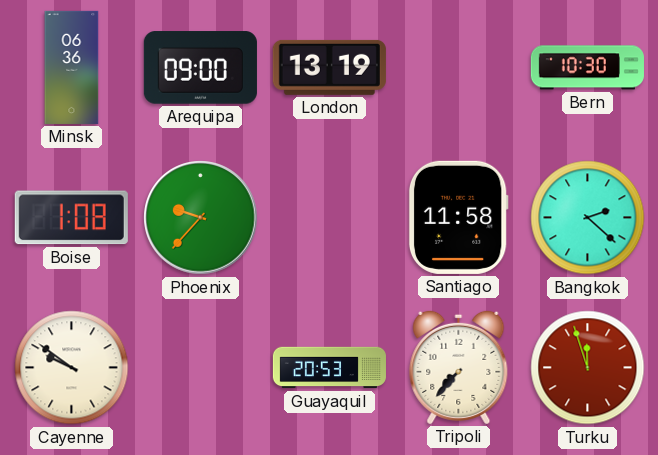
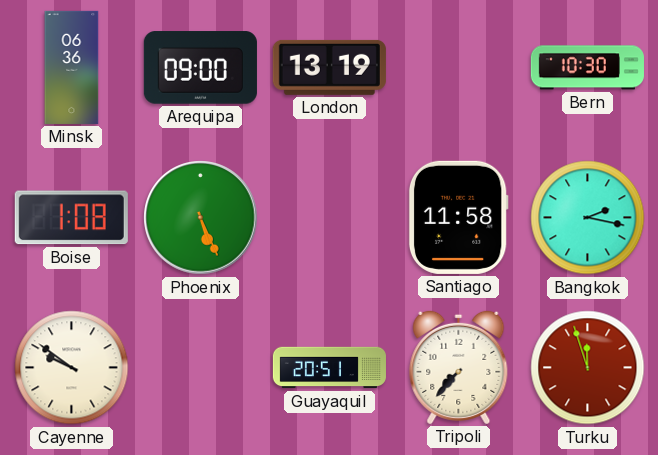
Phoenix: 9:37 -> 5:26
Bangkok: 2:22 -> 2:17
Guayaquil: 20:53 -> 20:51
